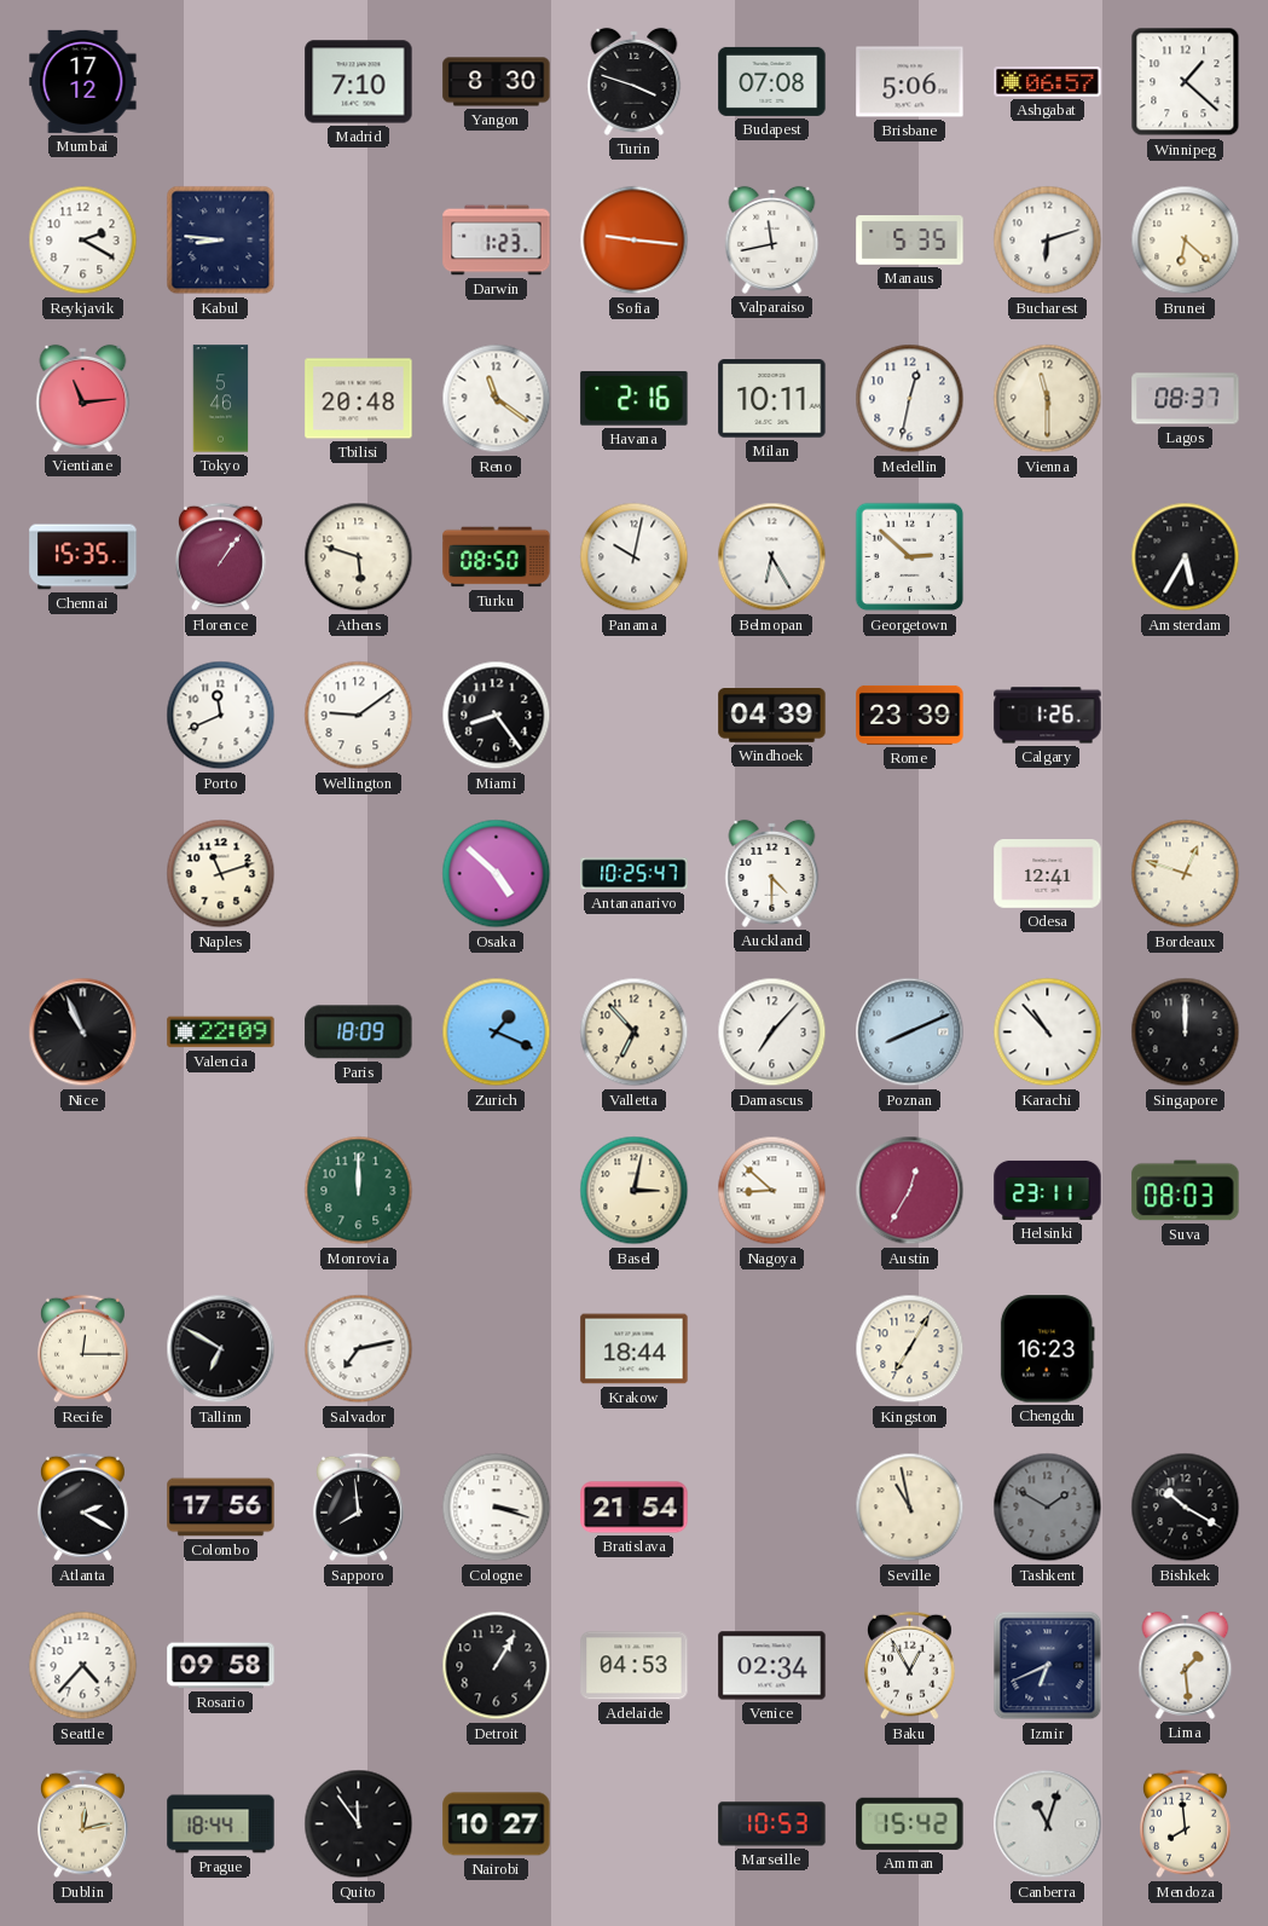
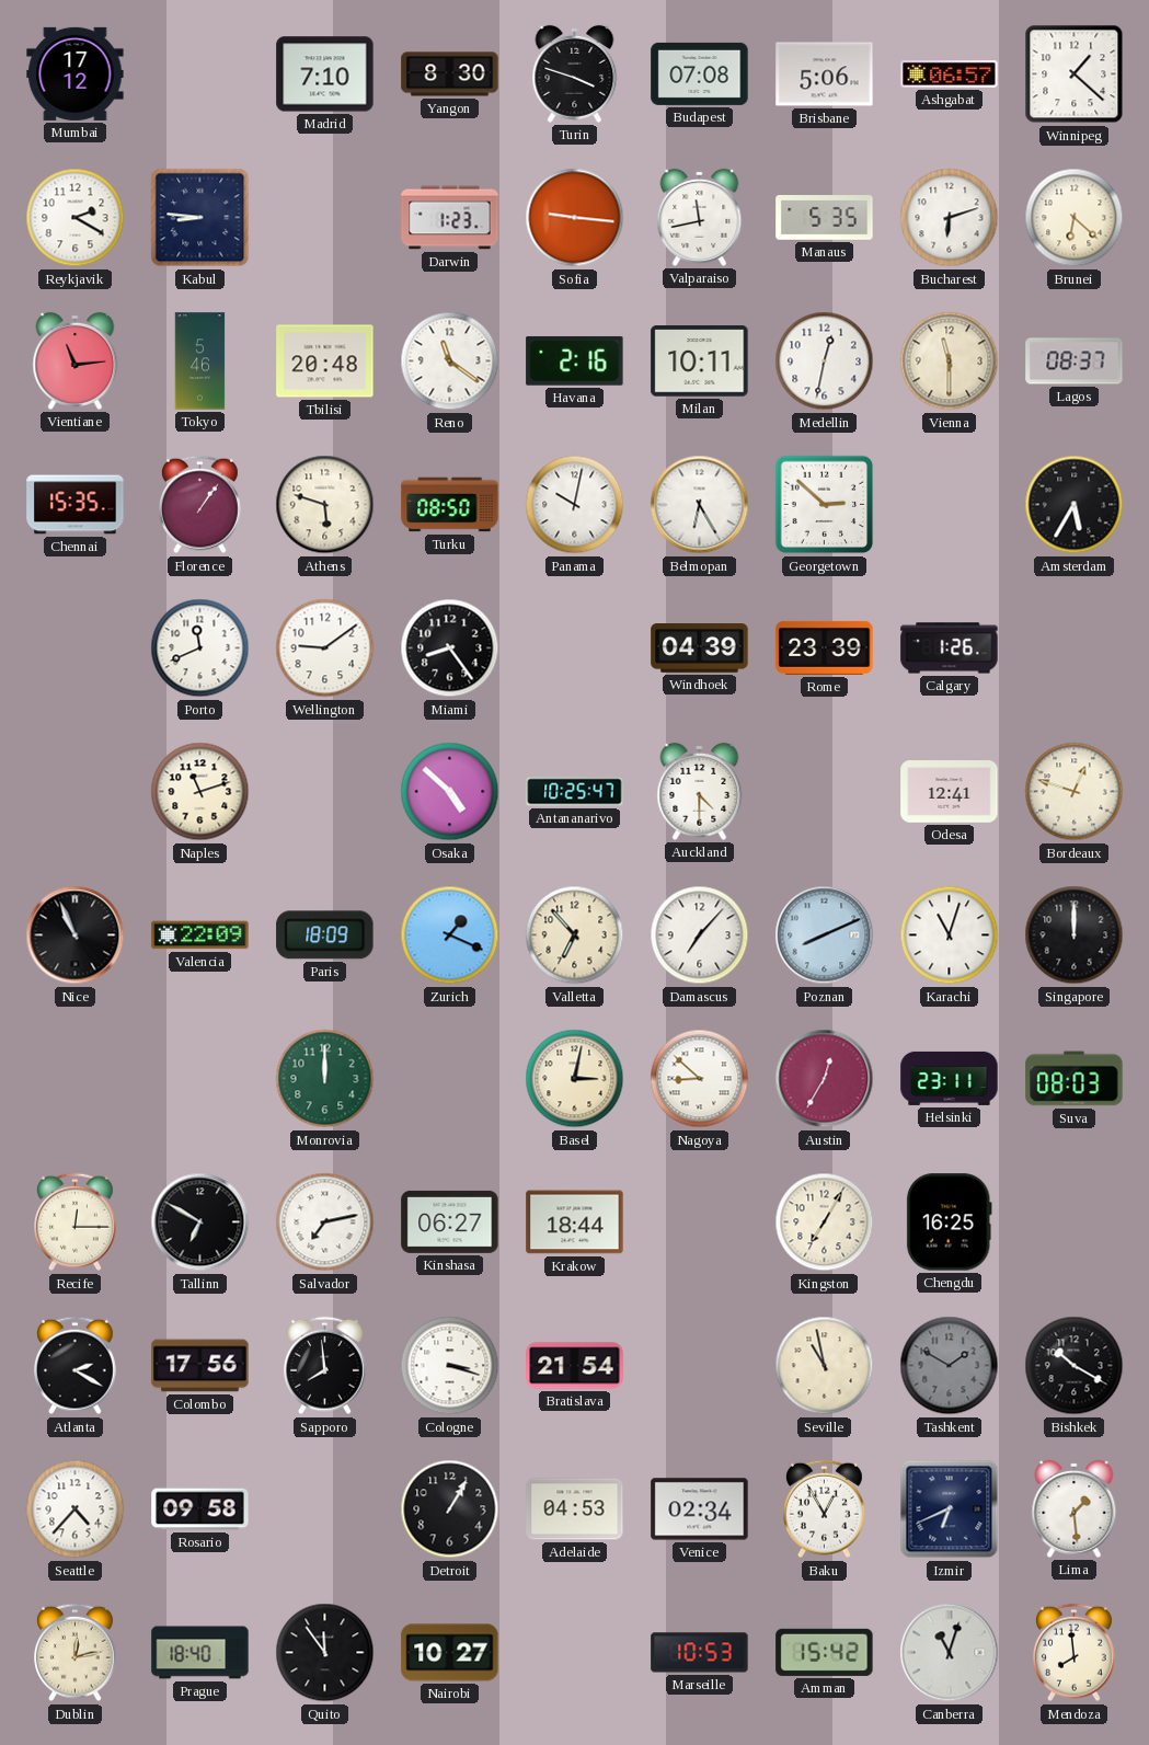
Karachi: 10:53 -> 11:03
Kinshasa: none -> 06:27
Chengdu: 16:23 -> 16:25
Prague: 18:44 -> 18:40
